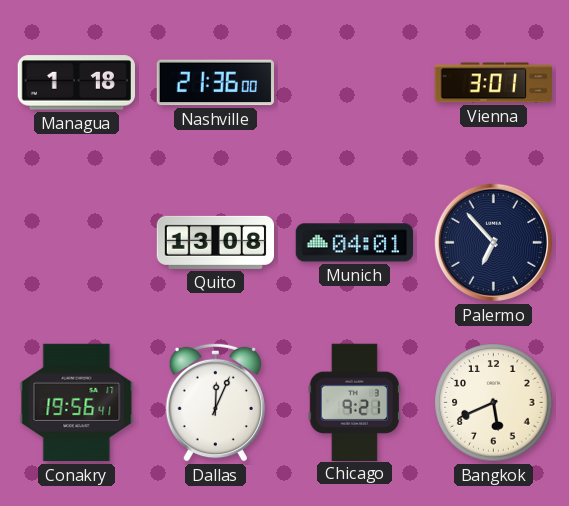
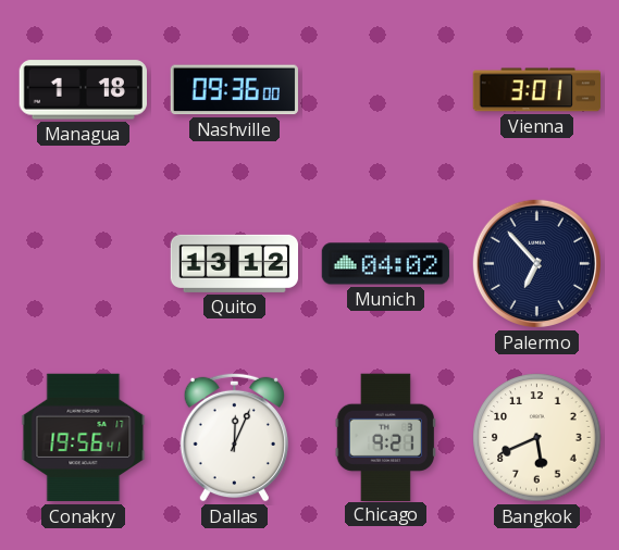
Nashville: 21:36 -> 09:36
Quito: 13:08 -> 13:12
Munich: 04:01 -> 04:02
